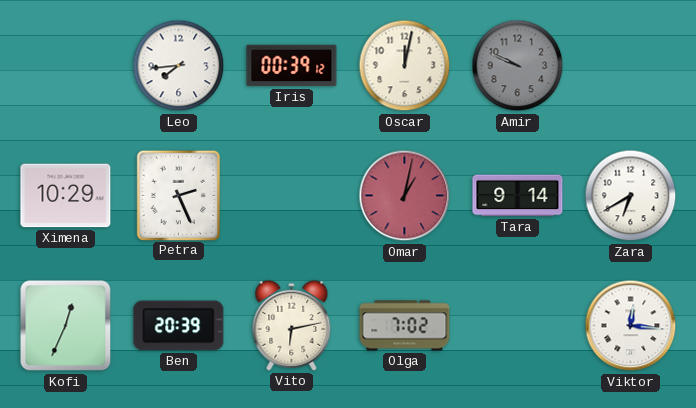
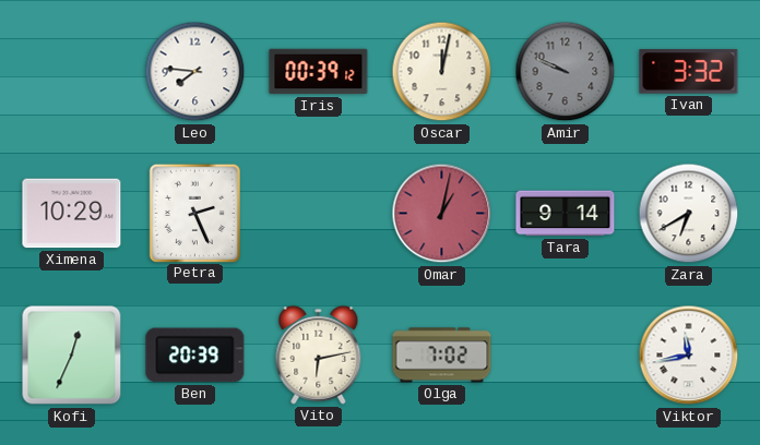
Leo: 7:44 -> 7:46
Ivan: none -> 3:32
Viktor: 12:16 -> 11:43
